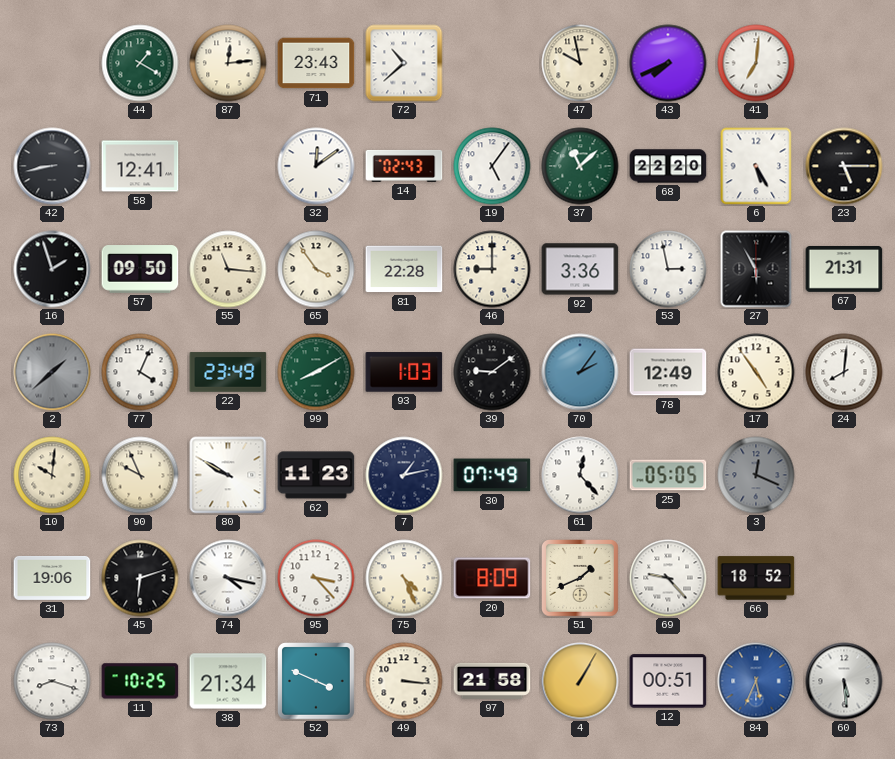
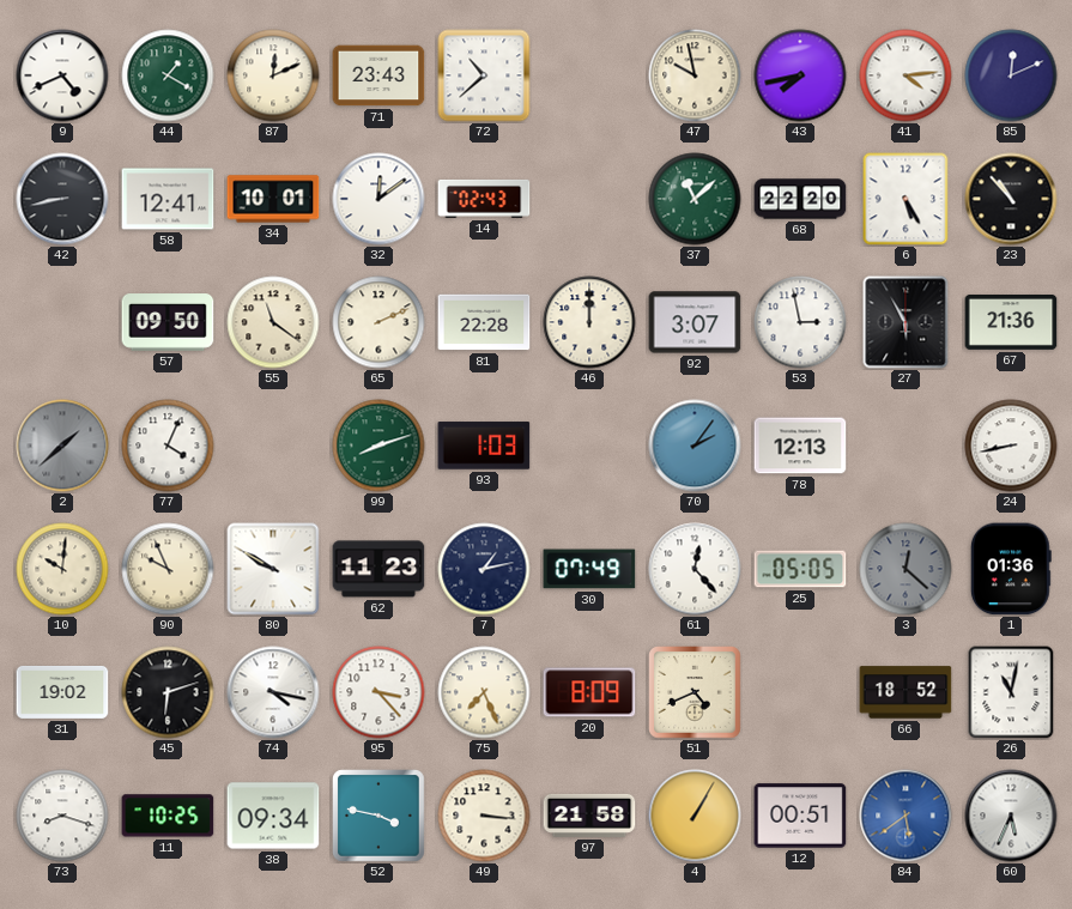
9: none -> 4:41
87: 12:14 -> 12:11
43: 7:41 -> 7:43
41: 7:01 -> 4:14
85: none -> 12:11
34: none -> 10:01
19: 5:06 -> none
23: 5:15 -> 10:53
16: 1:57 -> none
55: 11:16 -> 11:21
65: 3:54 -> 2:11
46: 9:00 -> 12:00
92: 3:36 -> 3:07
67: 21:31 -> 21:36
22: 23:49 -> none
99: 8:10 -> 8:12
39: 9:09 -> none
78: 12:49 -> 12:13
17: 4:54 -> none
24: 8:01 -> 8:43
3: 12:19 -> 12:22
1: none -> 01:36
31: 19:06 -> 19:02
75: 4:26 -> 7:26
51: 1:41 -> 4:41
69: 9:23 -> none
26: none -> 11:02
38: 21:34 -> 09:34
52: 3:49 -> 3:47
84: 5:34 -> 5:39
60: 5:29 -> 5:34
